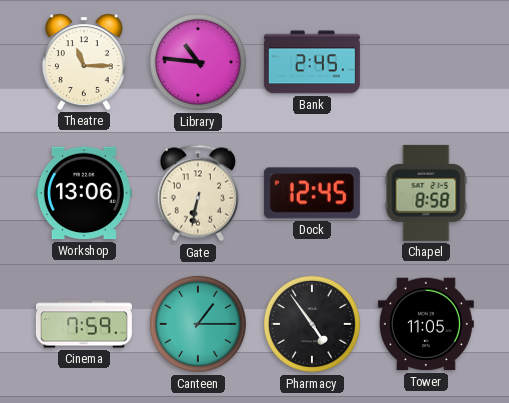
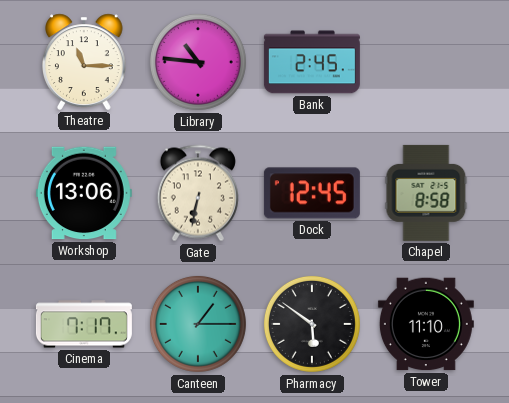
Cinema: 7:59 -> 7:17
Pharmacy: 4:54 -> 5:51
Tower: 11:05 -> 11:10
